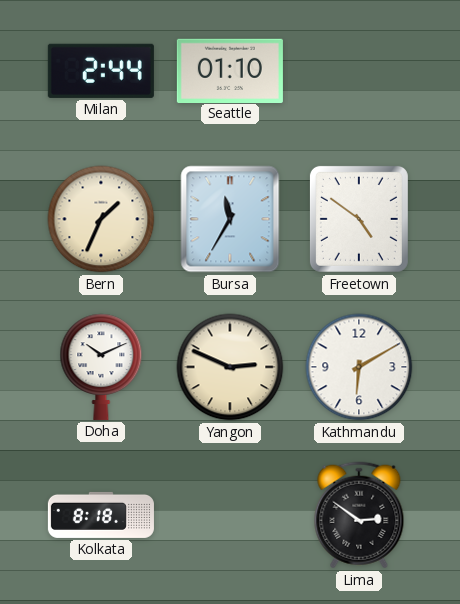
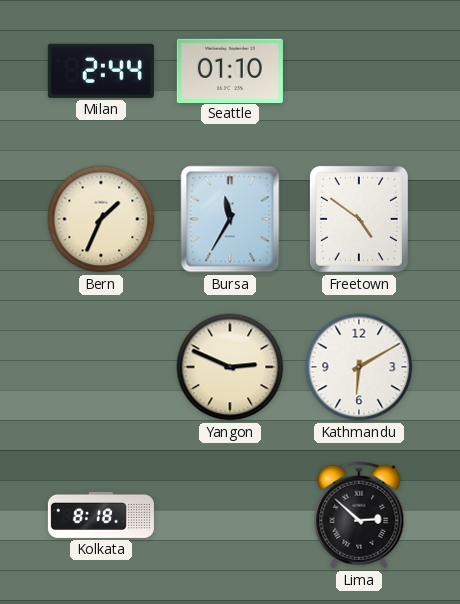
Doha: 10:11 -> none
Lima: 2:51 -> 2:52
